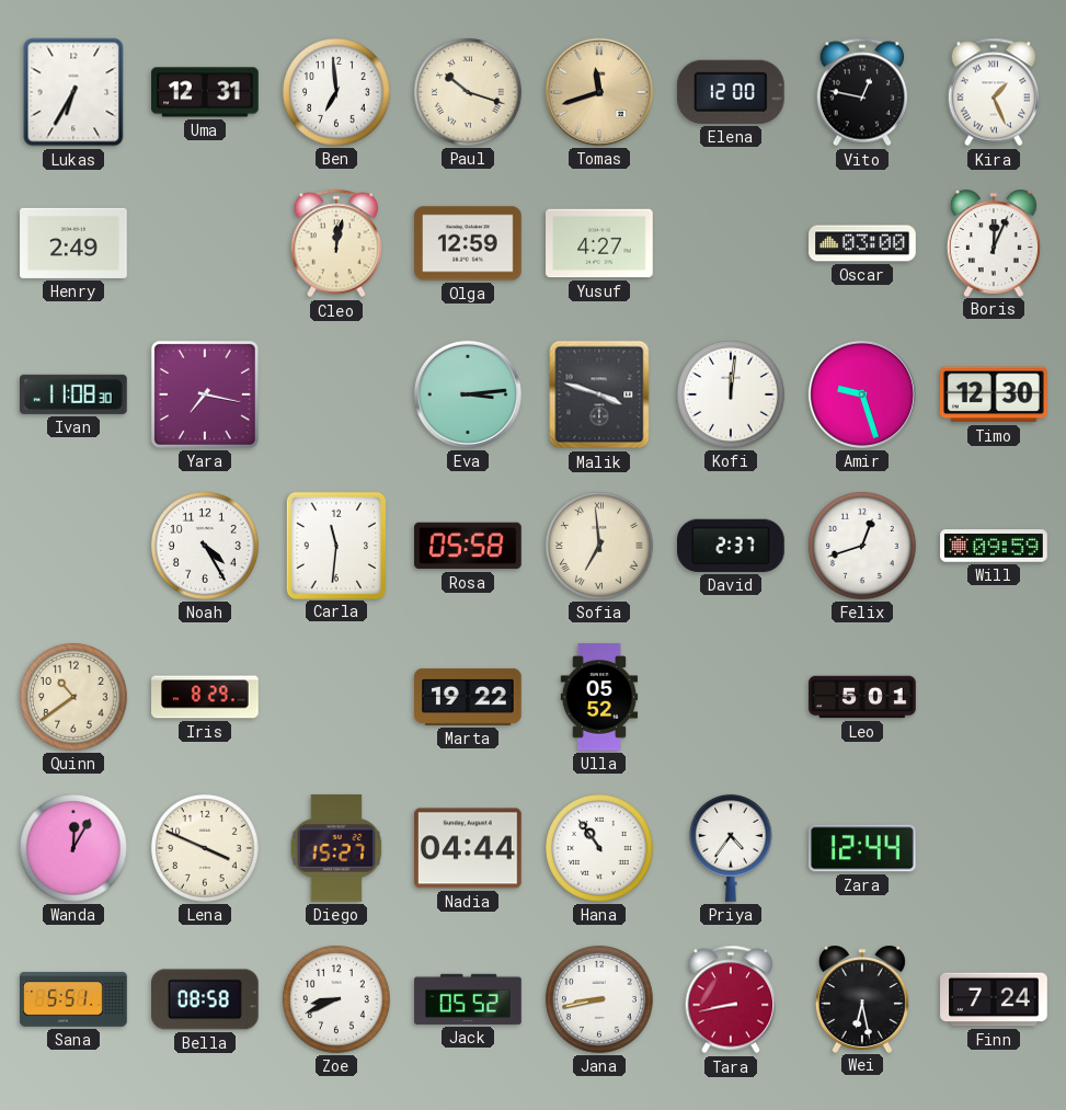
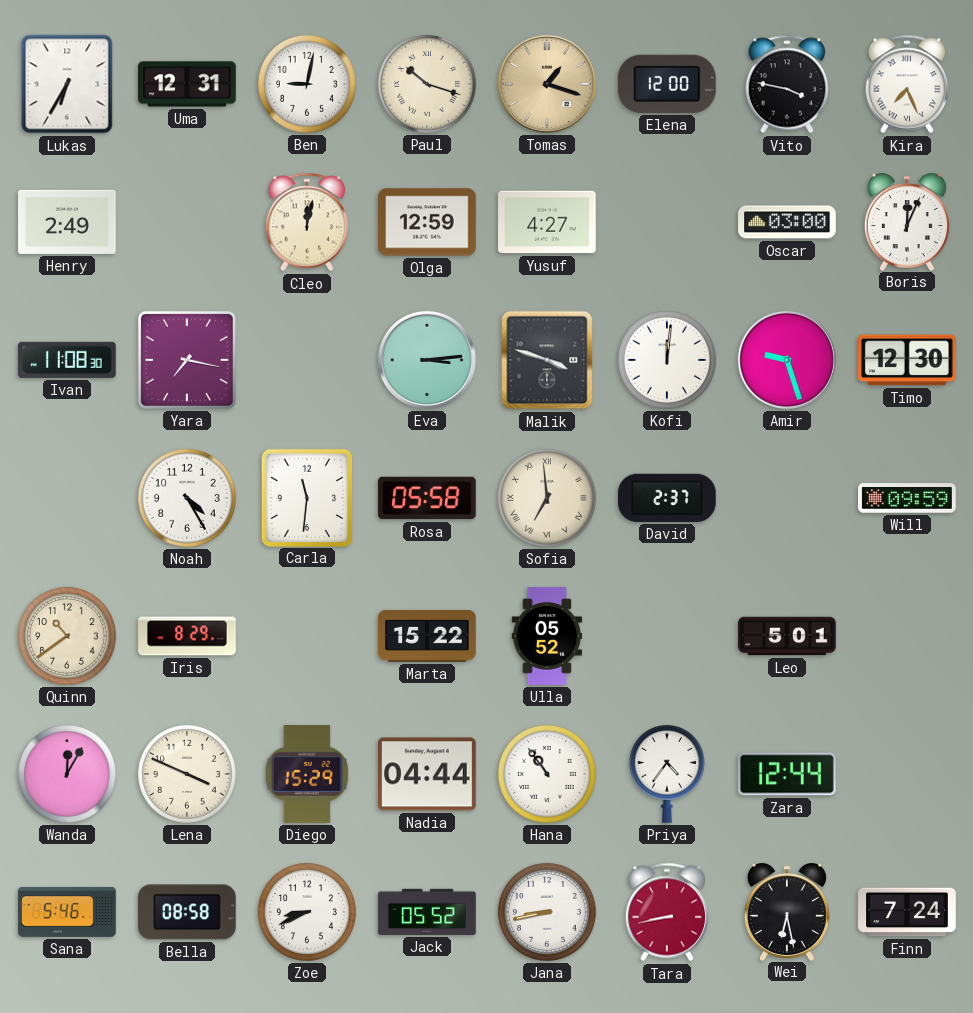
Ben: 6:59 -> 9:02
Tomas: 11:42 -> 1:18
Vito: 12:47 -> 3:47
Kira: 1:26 -> 7:26
Felix: 12:42 -> none
Marta: 19:22 -> 15:22
Diego: 15:27 -> 15:29
Sana: 5:51 -> 5:46
